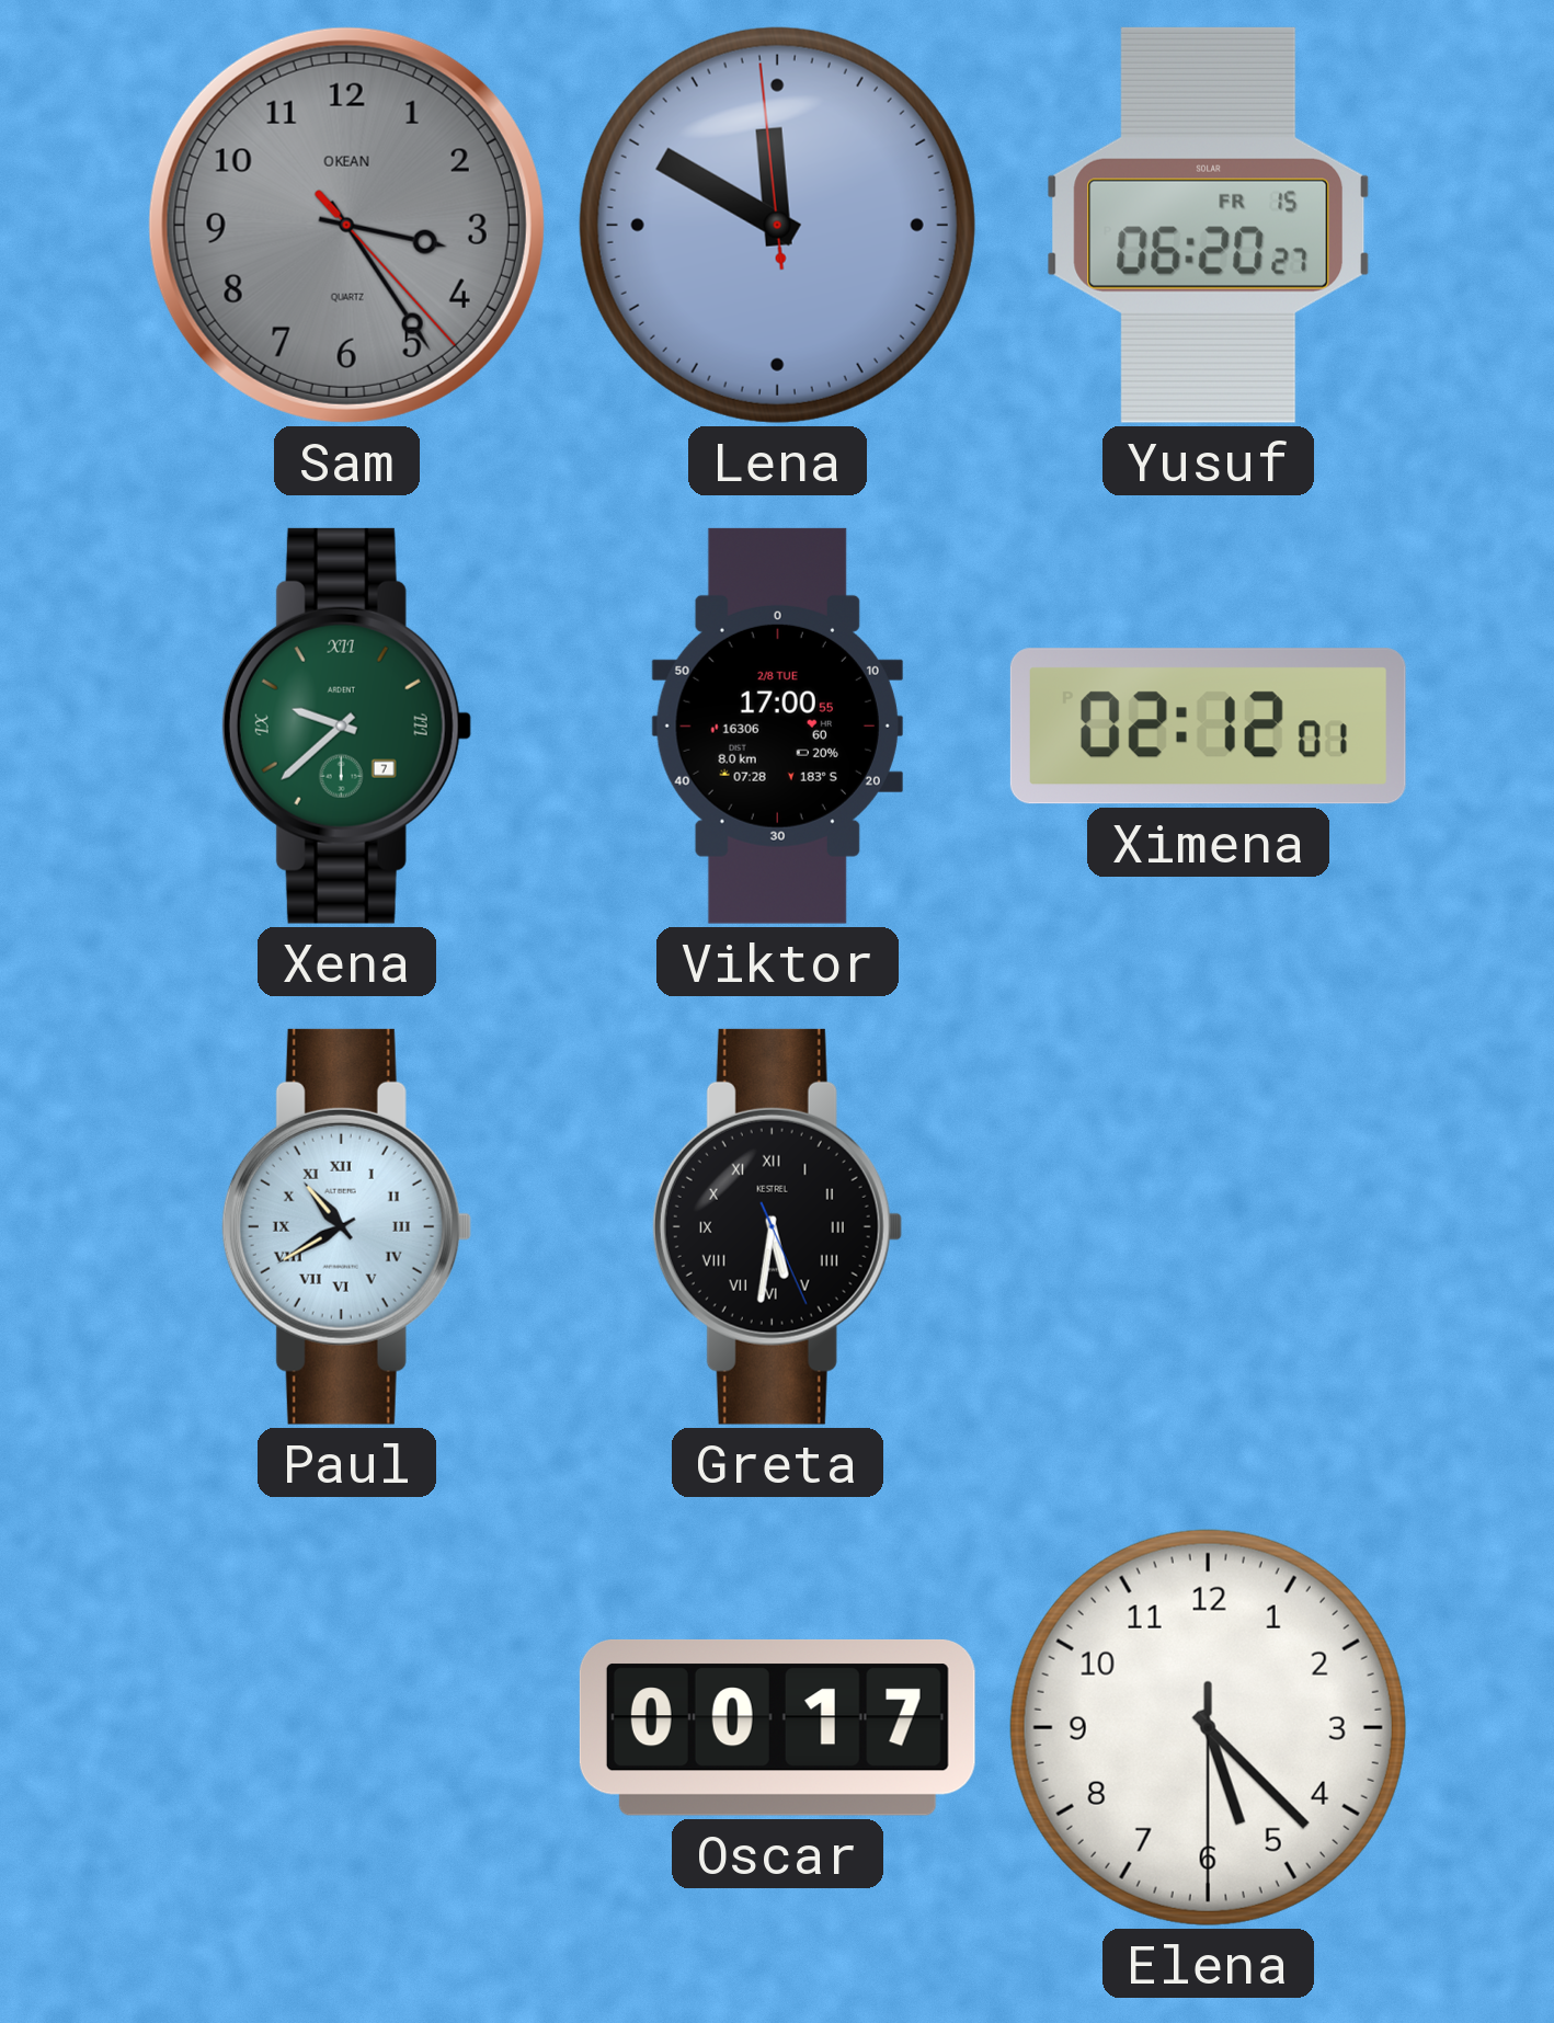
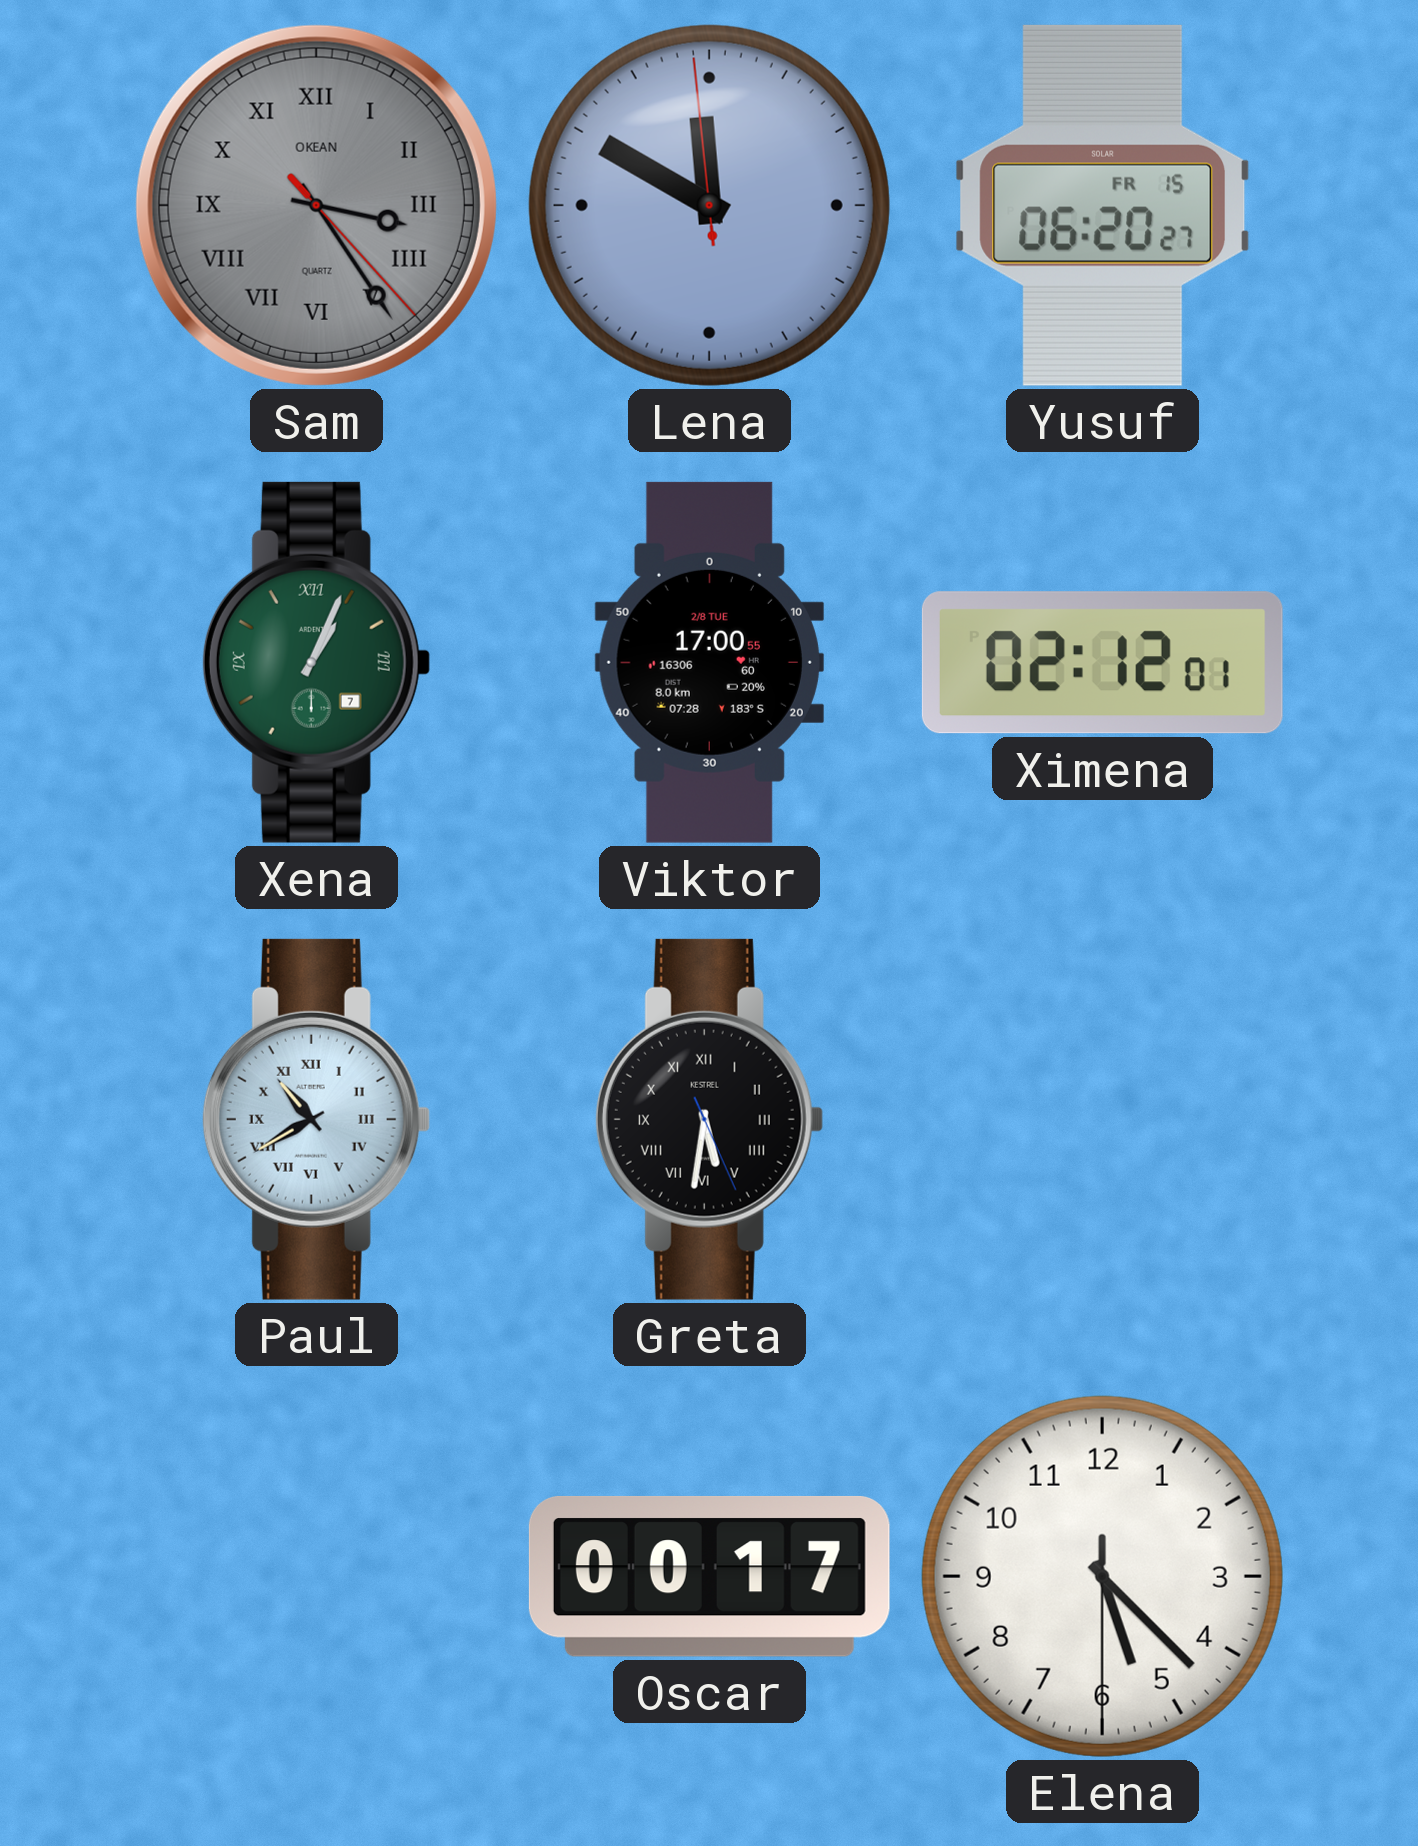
Sam numerals: Arabic -> Roman
Xena: 9:38 -> 1:04
